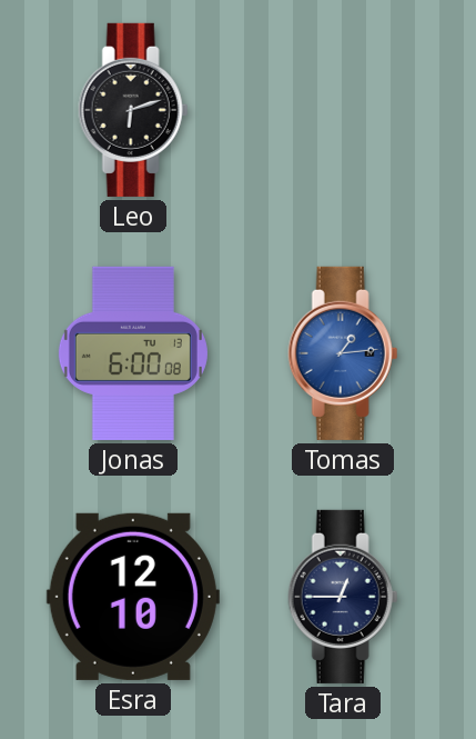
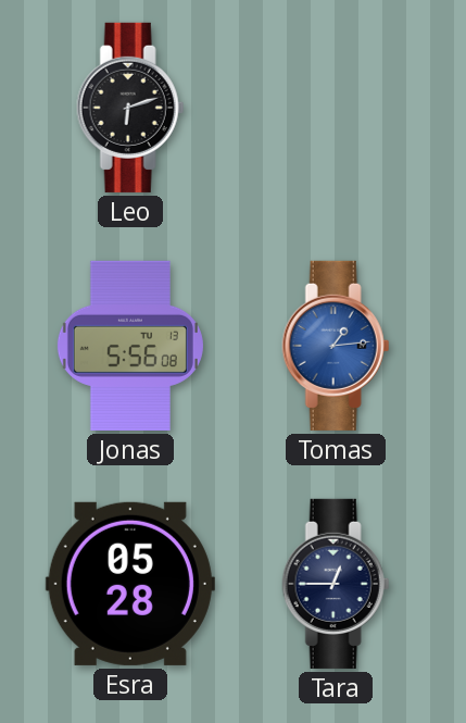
Jonas: 6:00 -> 5:56
Esra: 12:10 -> 05:28
